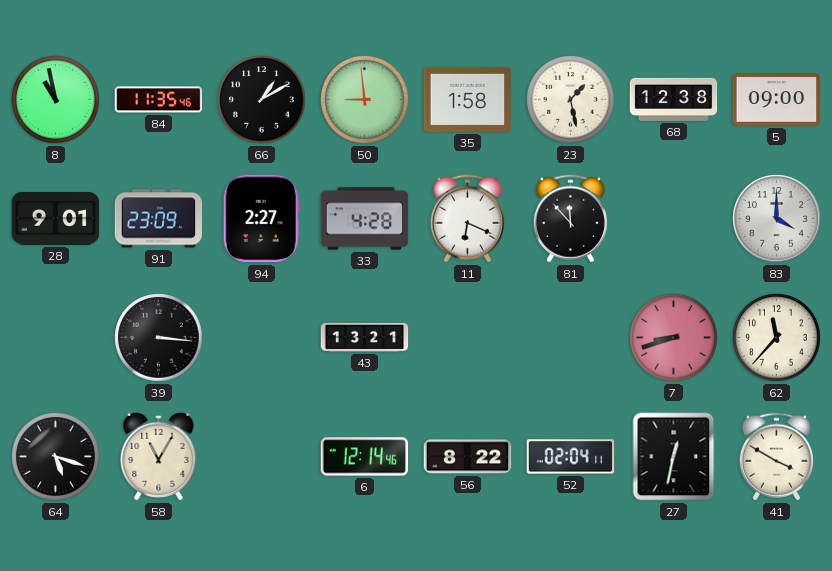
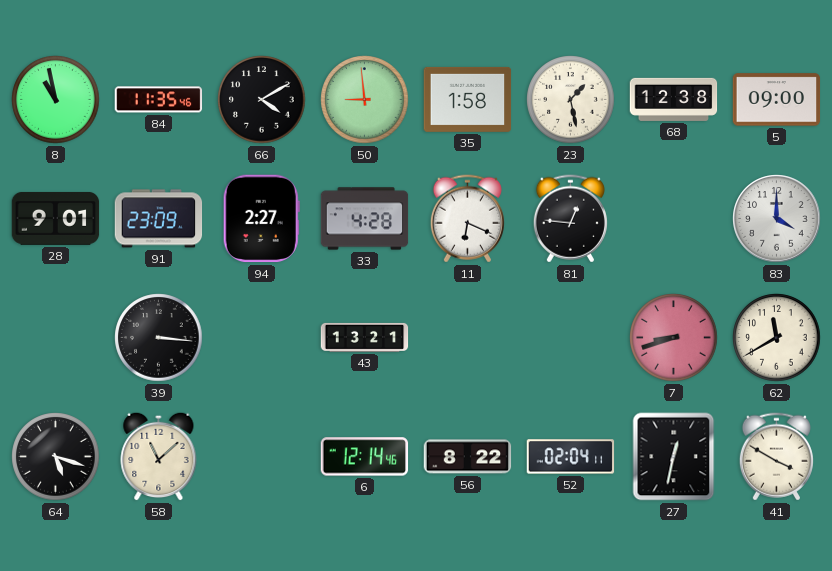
66: 1:10 -> 4:10
81: 11:53 -> 12:46
62: 11:37 -> 11:40
58: 11:05 -> 11:08
